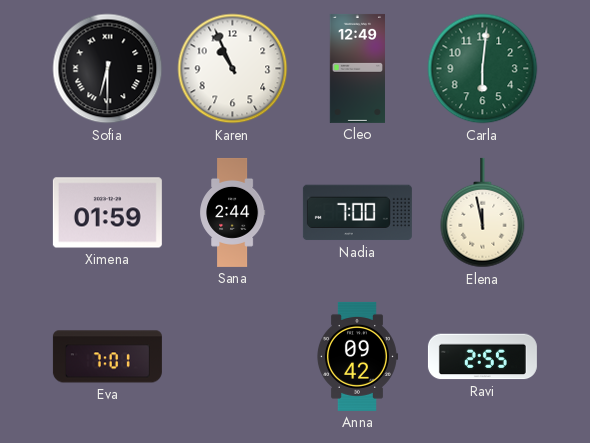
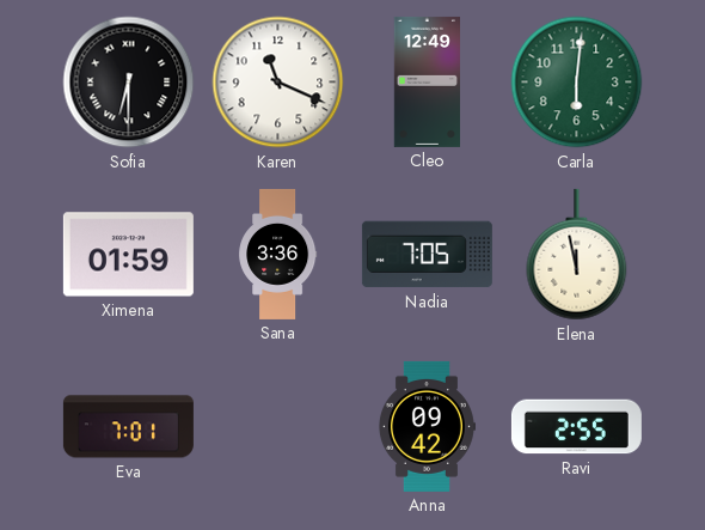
Karen: 10:56 -> 11:19
Sana: 2:44 -> 3:36
Nadia: 7:00 -> 7:05
